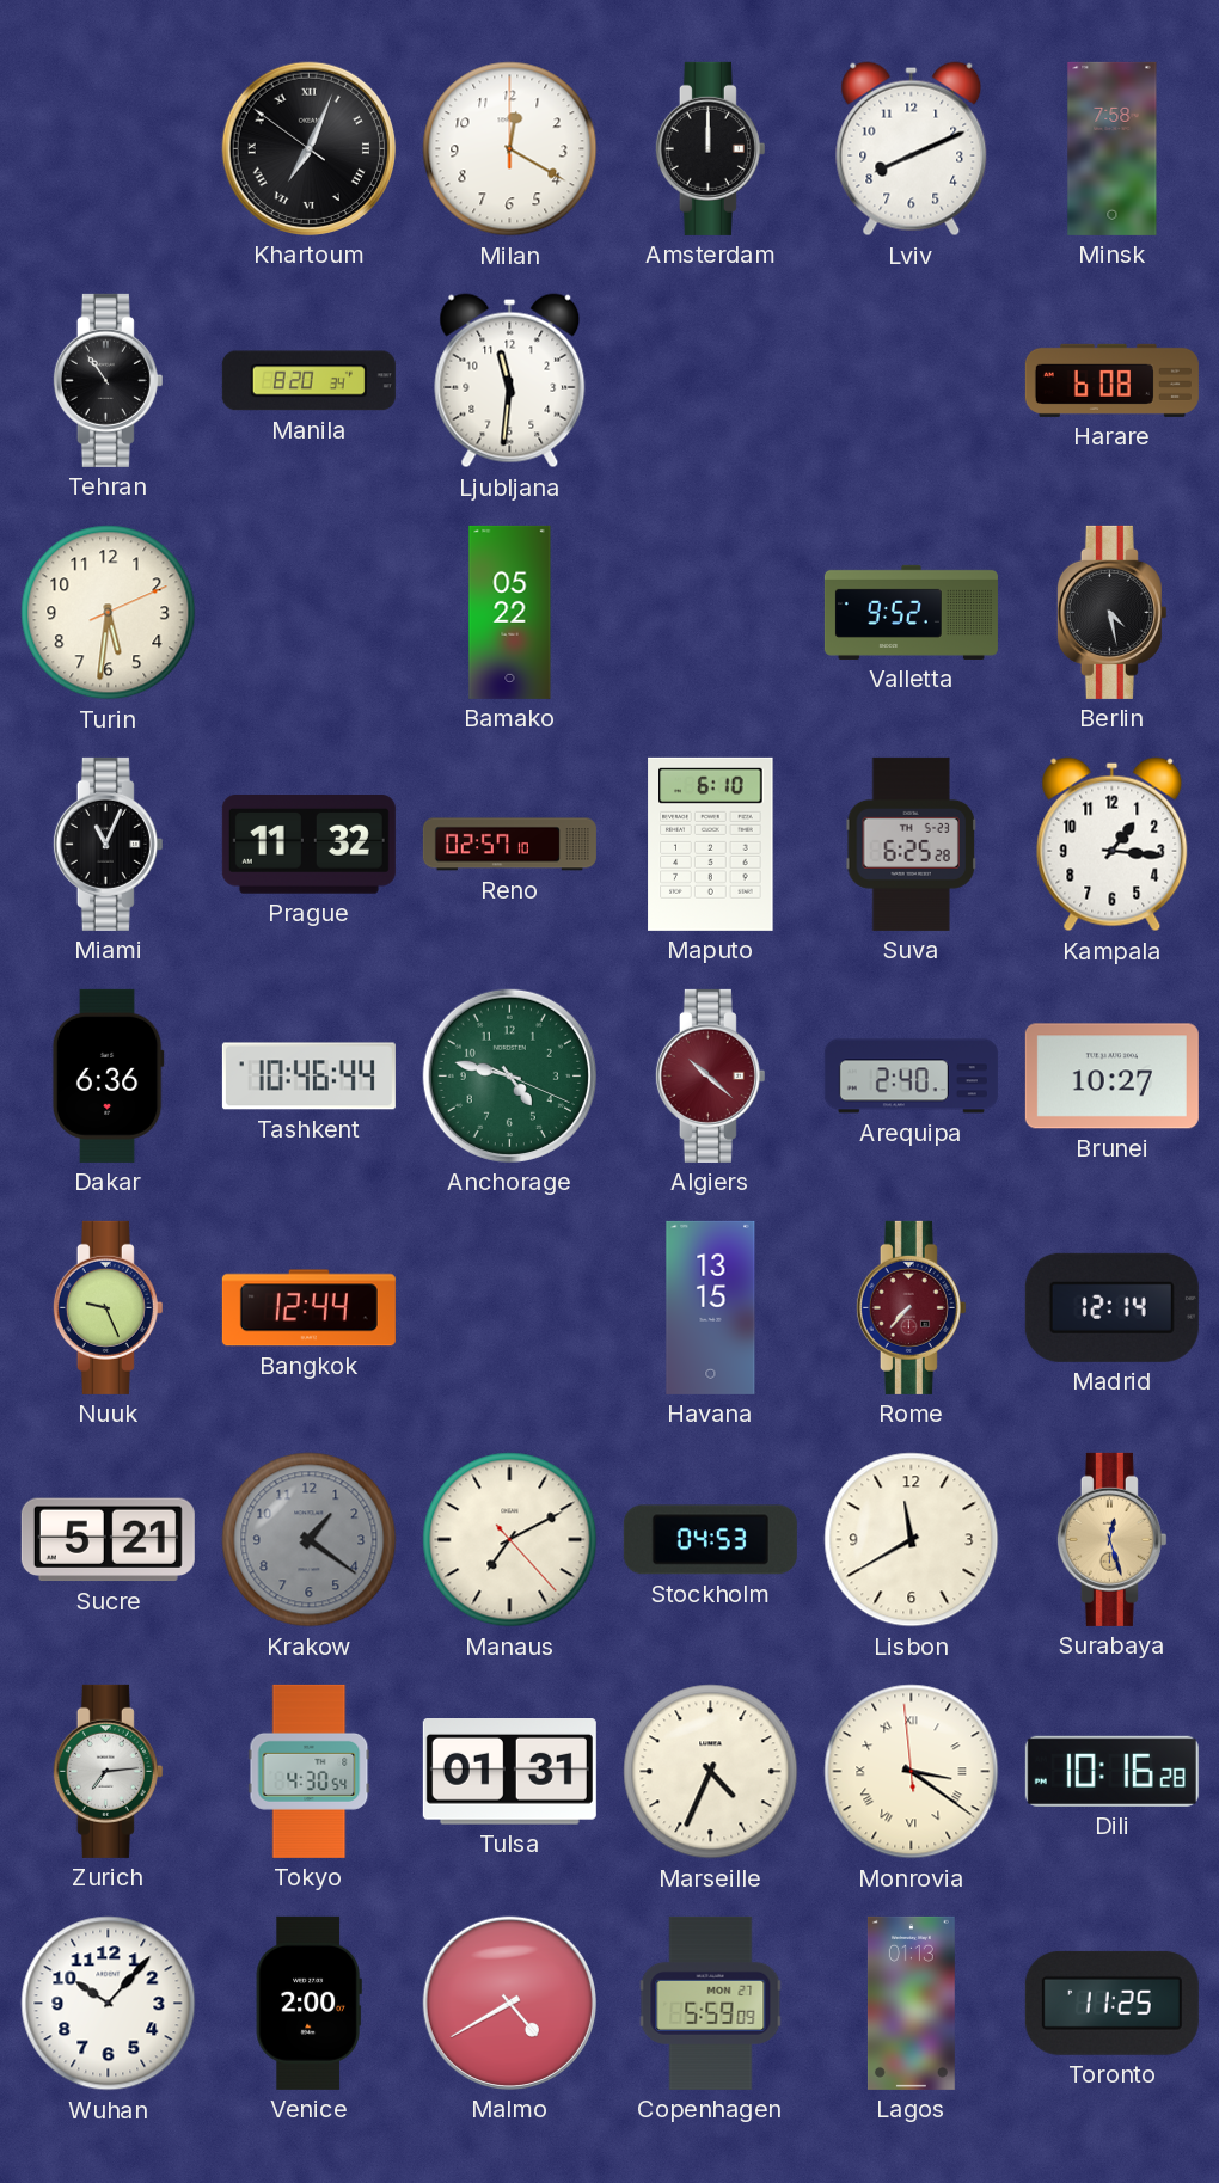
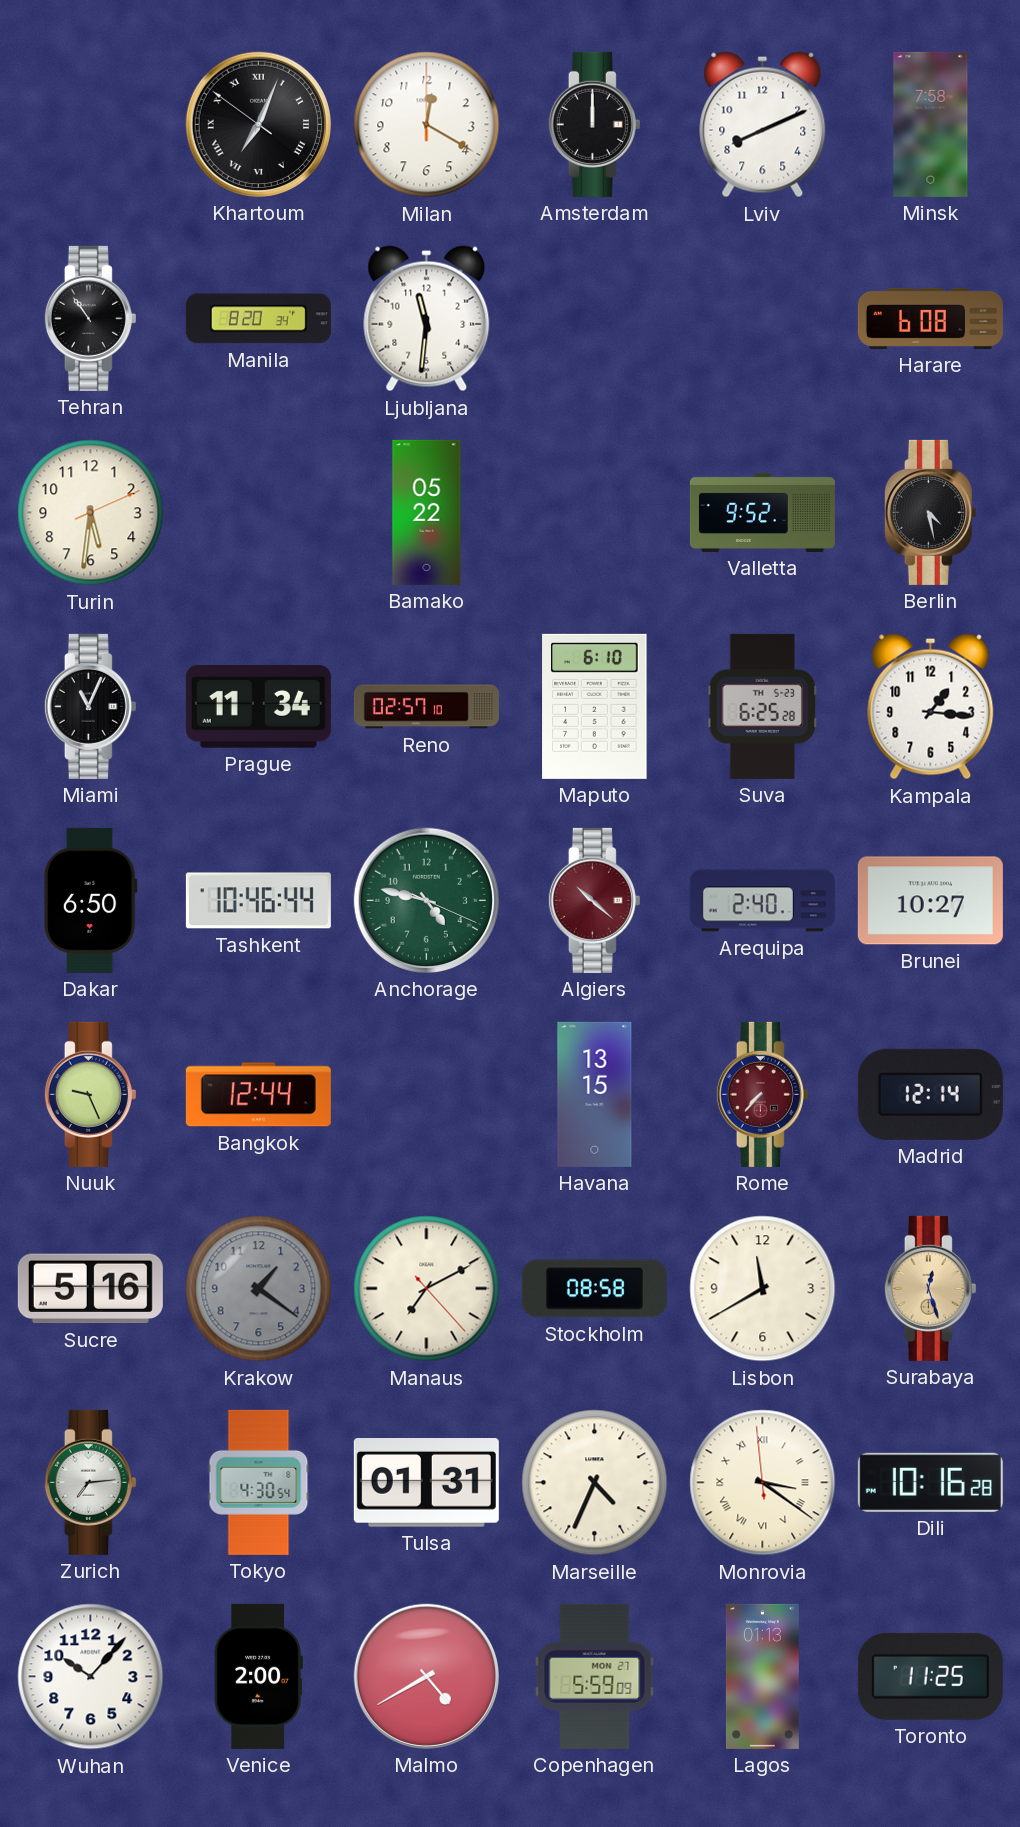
Prague: 11:32 -> 11:34
Dakar: 6:36 -> 6:50
Sucre: 5:21 -> 5:16
Stockholm: 04:53 -> 08:58
